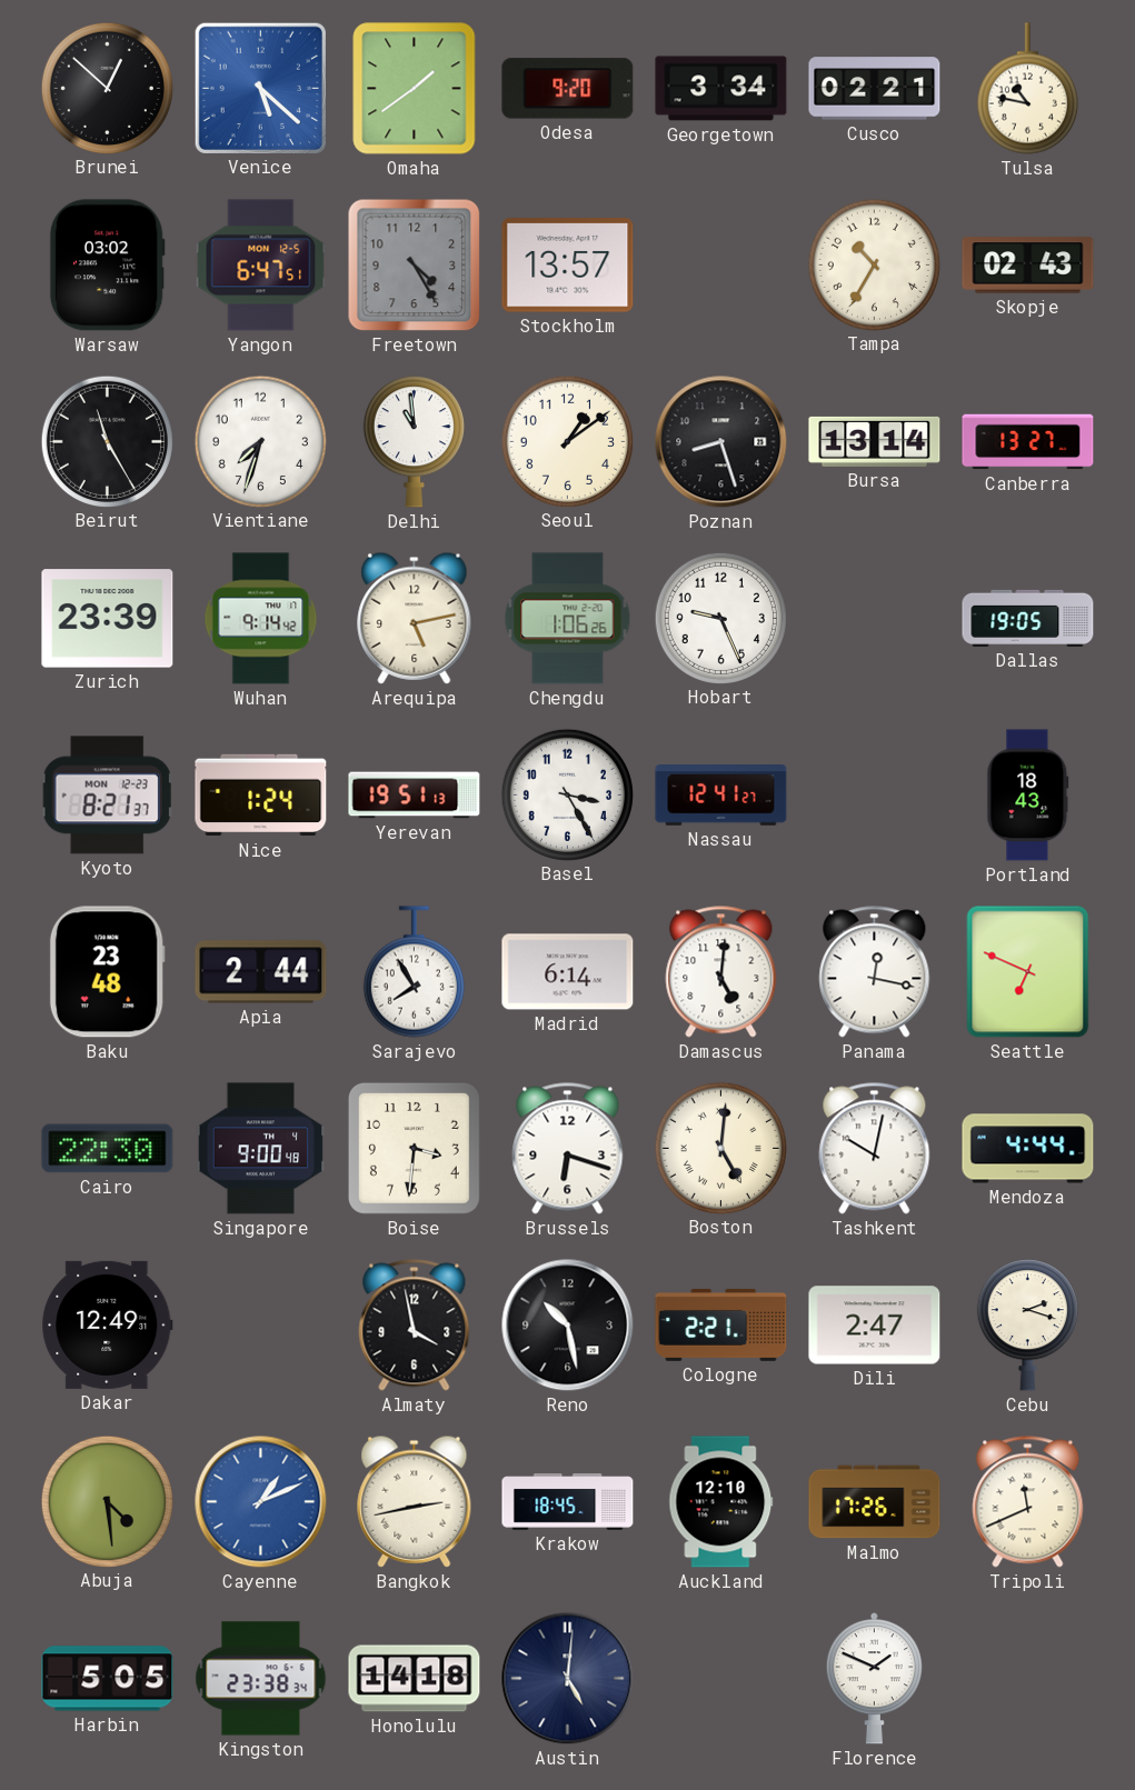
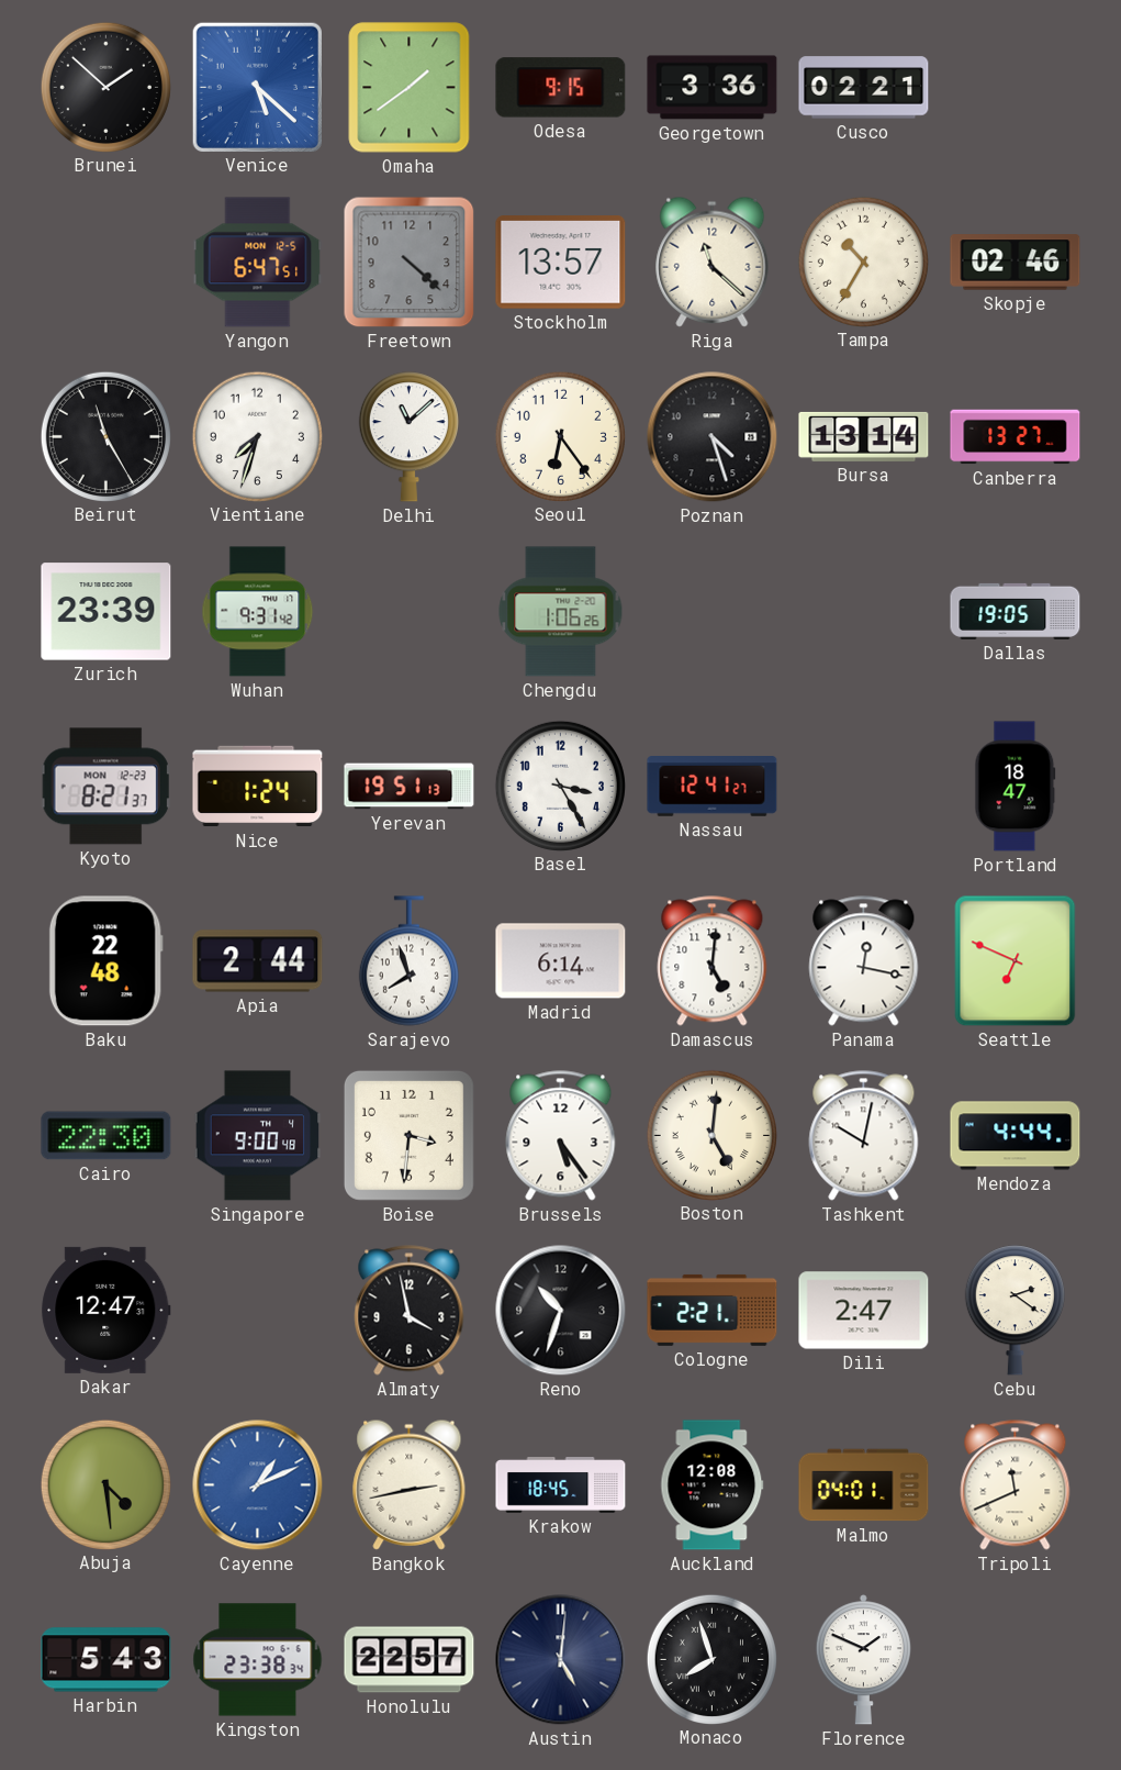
Brunei: 12:52 -> 1:52
Odesa: 9:20 -> 9:15
Georgetown: 3:34 -> 3:36
Tulsa: 10:47 -> none
Warsaw: 03:02 -> none
Freetown: 4:25 -> 4:22
Riga: none -> 11:22
Skopje: 02:43 -> 02:46
Delhi: 10:59 -> 11:08
Seoul: 1:09 -> 6:24
Poznan: 8:27 -> 4:27
Wuhan: 9:14 -> 9:31
Arequipa: 5:13 -> none
Hobart: 9:26 -> none
Portland: 18:43 -> 18:47
Baku: 23:48 -> 22:48
Sarajevo: 7:55 -> 7:57
Brussels: 6:18 -> 5:24
Dakar: 12:49 -> 12:47
Reno: 10:28 -> 10:33
Cebu: 2:18 -> 2:21
Auckland: 12:10 -> 12:08
Malmo: 17:26 -> 04:01
Harbin: 5:05 -> 5:43
Honolulu: 14:18 -> 22:57
Monaco: none -> 7:57
